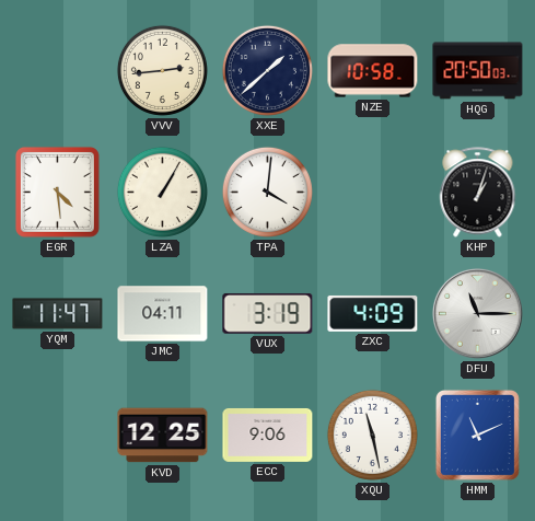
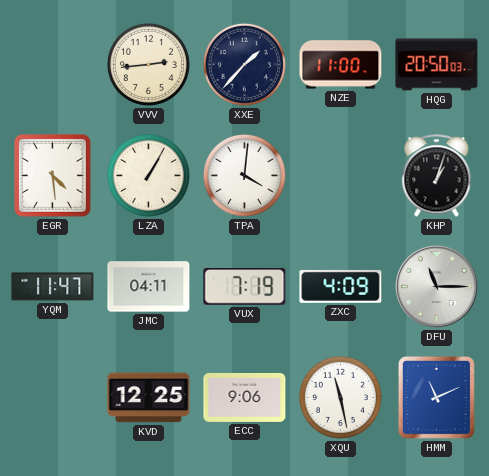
XXE: 1:38 -> 1:37
NZE: 10:58 -> 11:00
VUX: 3:19 -> 7:19
